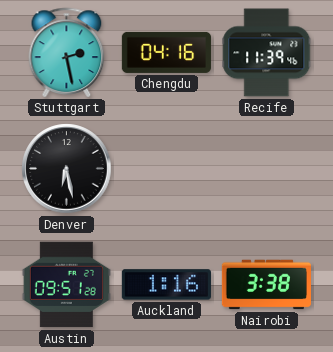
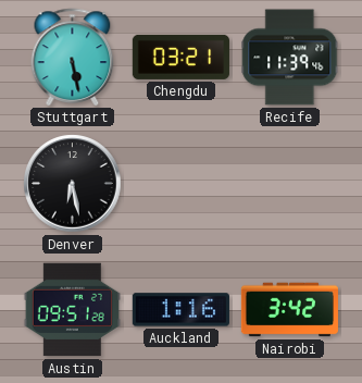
Stuttgart: 2:28 -> 5:28
Chengdu: 04:16 -> 03:21
Nairobi: 3:38 -> 3:42
